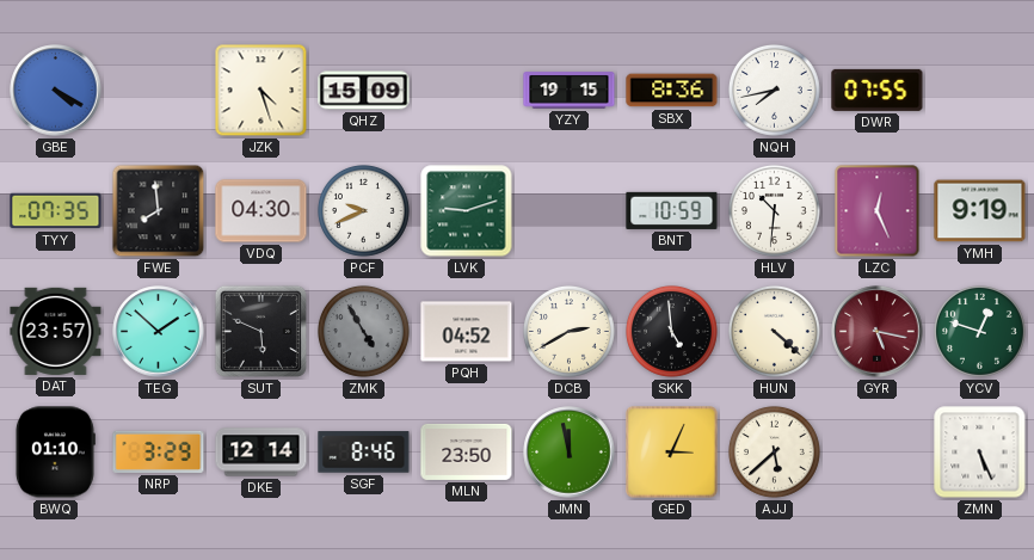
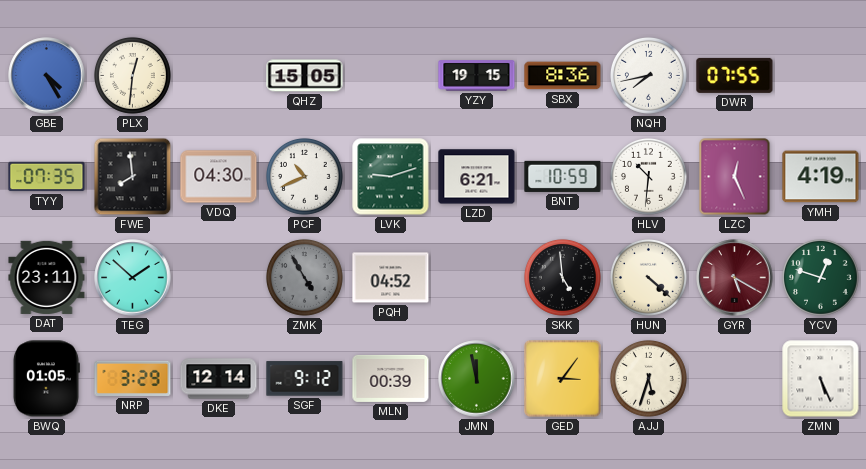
GBE: 4:20 -> 4:25
PLX: none -> 12:31
JZK: 4:27 -> none
QHZ: 15:09 -> 15:05
PCF: 9:41 -> 10:41
LZD: none -> 6:21
YMH: 9:19 -> 4:19
DAT: 23:57 -> 23:11
SUT: 5:49 -> none
DCB: 2:40 -> none
GYR: 5:17 -> 5:20
BWQ: 01:10 -> 01:05
SGF: 8:46 -> 9:12
MLN: 23:50 -> 00:39
GED: 3:04 -> 3:06
AJJ: 5:38 -> 5:33
